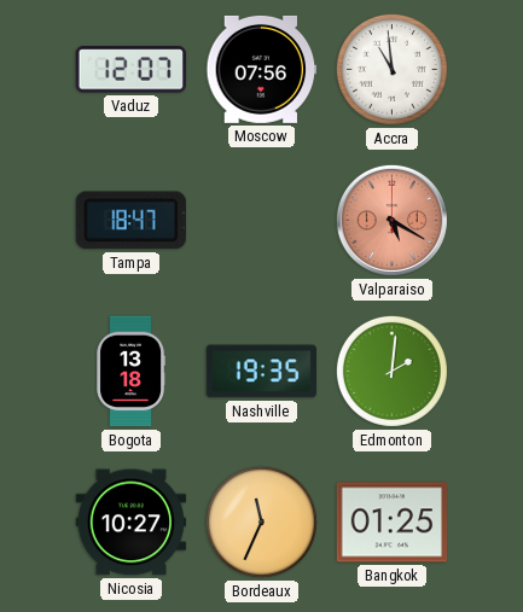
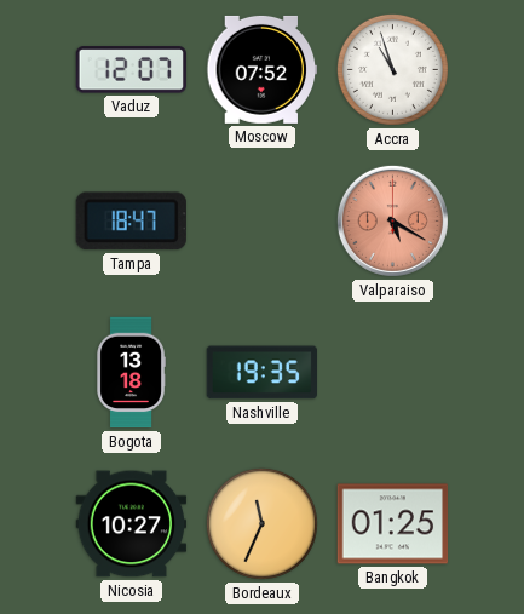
Moscow: 07:56 -> 07:52
Accra: 10:59 -> 10:57
Edmonton: 2:01 -> none
